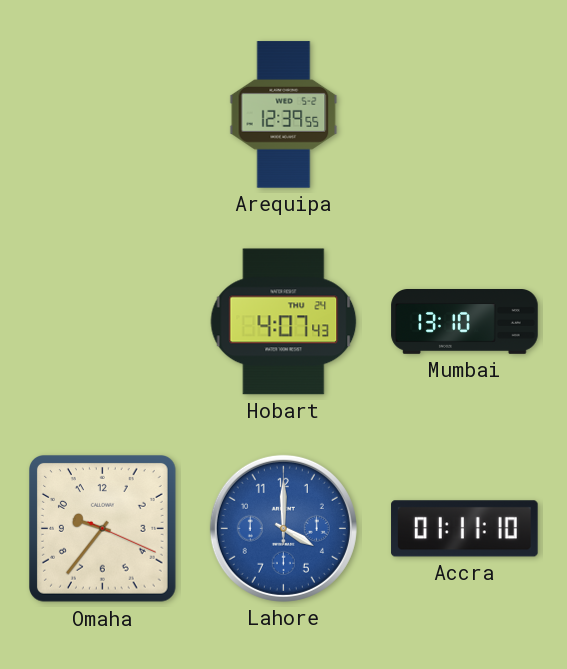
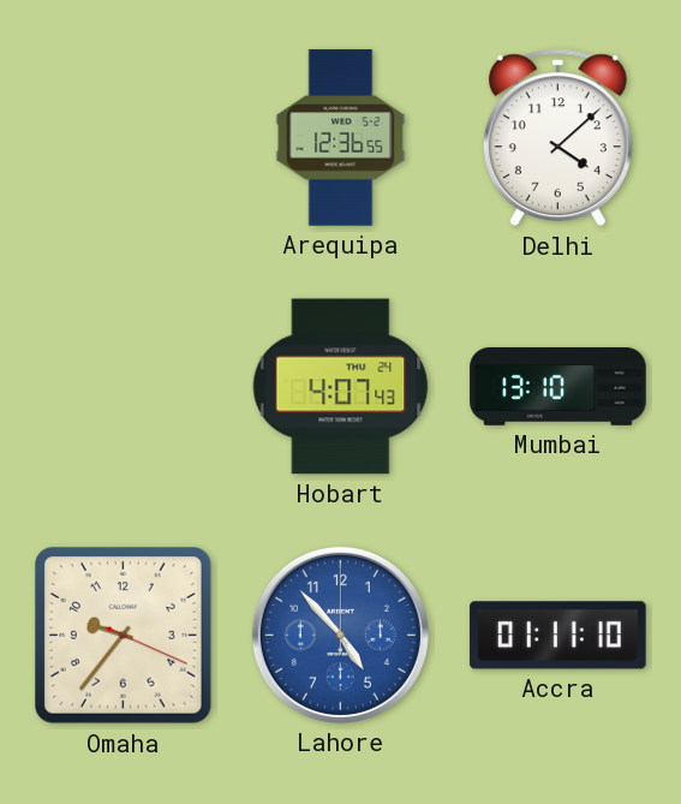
Arequipa: 12:39 -> 12:36
Delhi: none -> 4:08
Lahore: 4:00 -> 4:53
